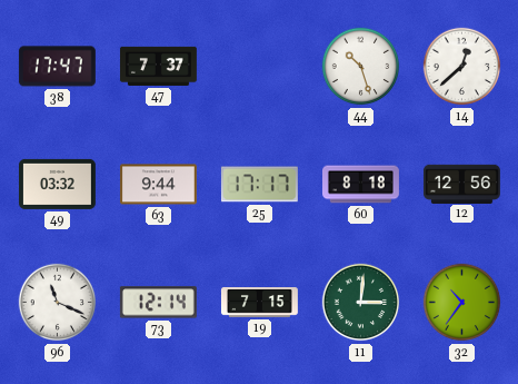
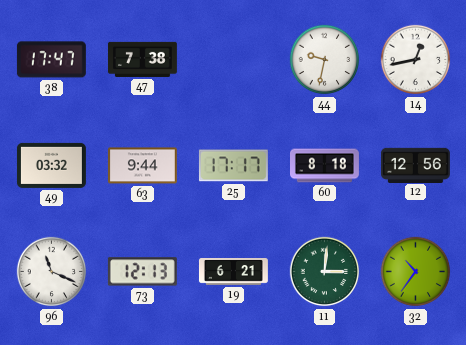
47: 7:37 -> 7:38
44: 10:27 -> 9:32
14: 12:38 -> 12:43
73: 12:14 -> 12:13
19: 7:15 -> 6:21
